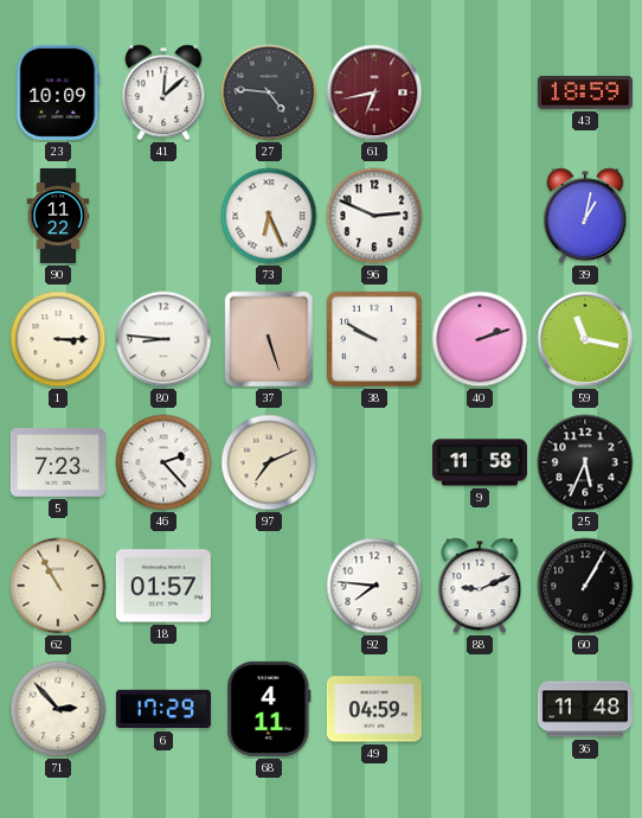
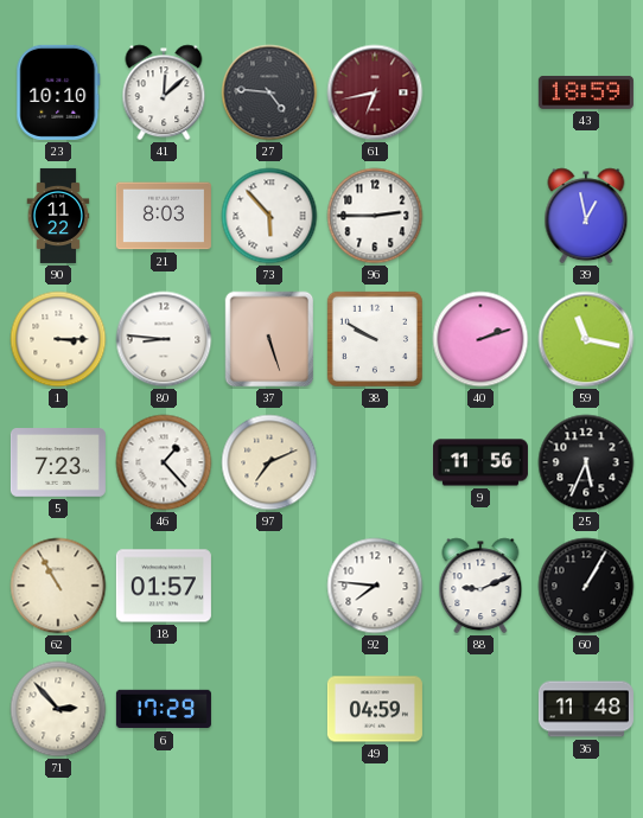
23: 10:09 -> 10:10
21: none -> 8:03
73: 6:26 -> 5:53
96: 2:49 -> 2:45
39: 1:02 -> 12:58
46: 2:23 -> 1:23
9: 11:58 -> 11:56
68: 4:11 -> none
